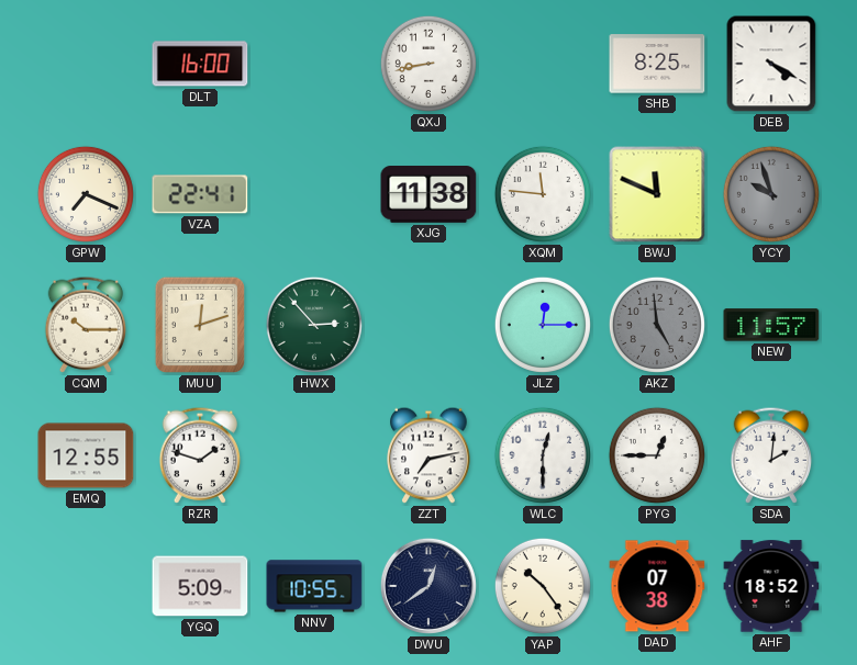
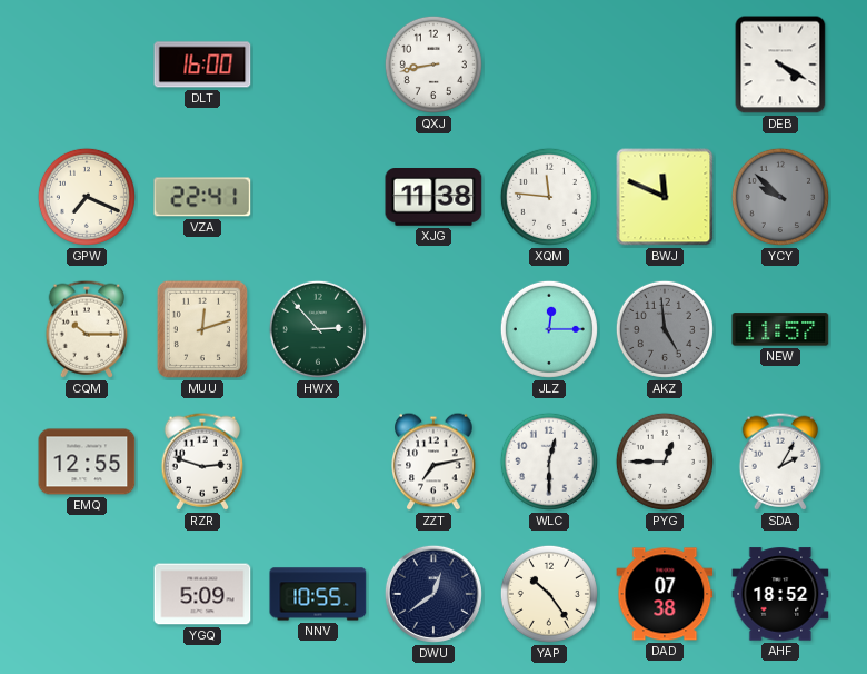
SHB: 8:25 -> none
YCY: 9:57 -> 9:52
RZR: 1:48 -> 2:48
SDA: 2:01 -> 2:05
